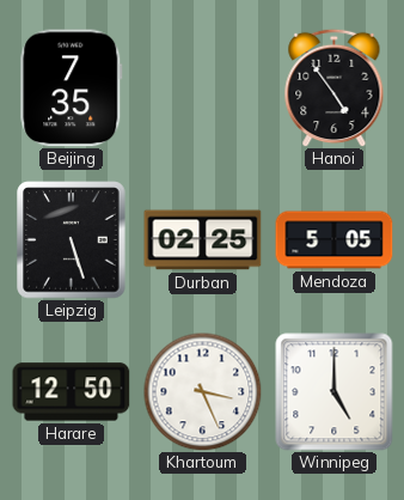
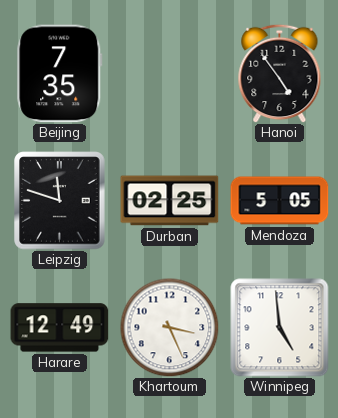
Leipzig: 5:27 -> 11:48
Harare: 12:50 -> 12:49
Winnipeg: 5:00 -> 4:59
